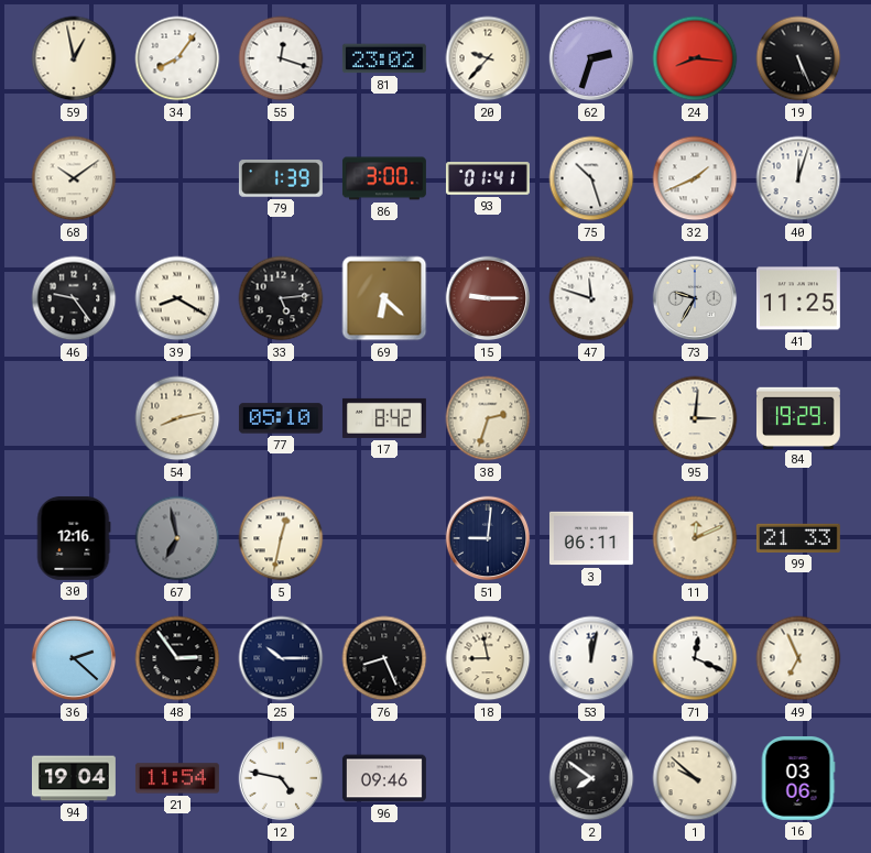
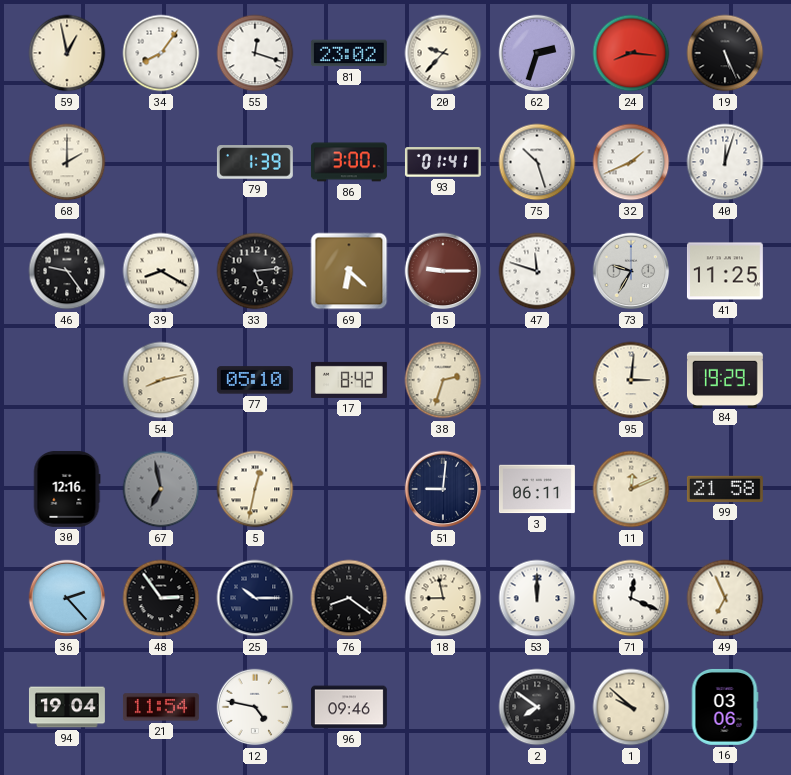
68: 10:09 -> 2:00
99: 21:33 -> 21:58
36: 2:22 -> 2:23
76: 8:26 -> 8:21
53: 12:02 -> 12:00
